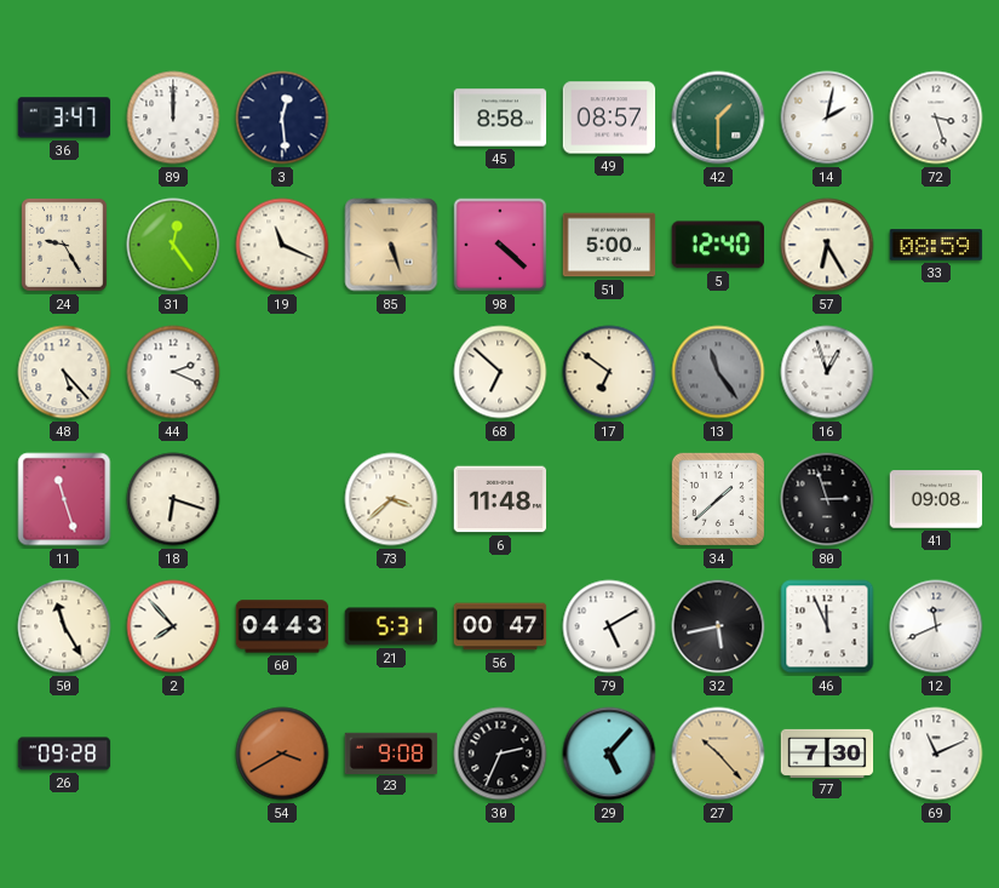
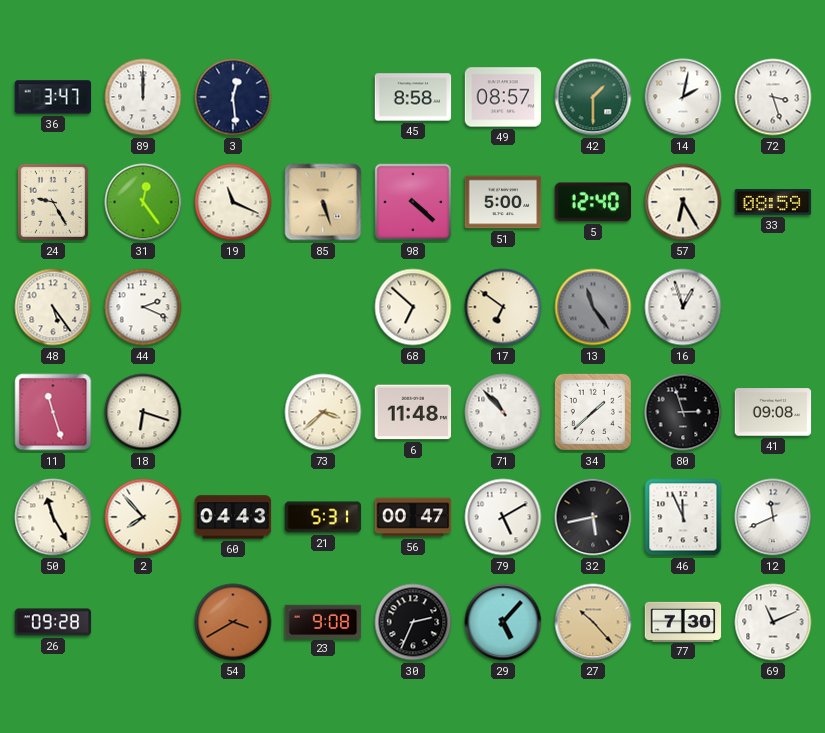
48: 5:23 -> 5:24
71: none -> 10:53
